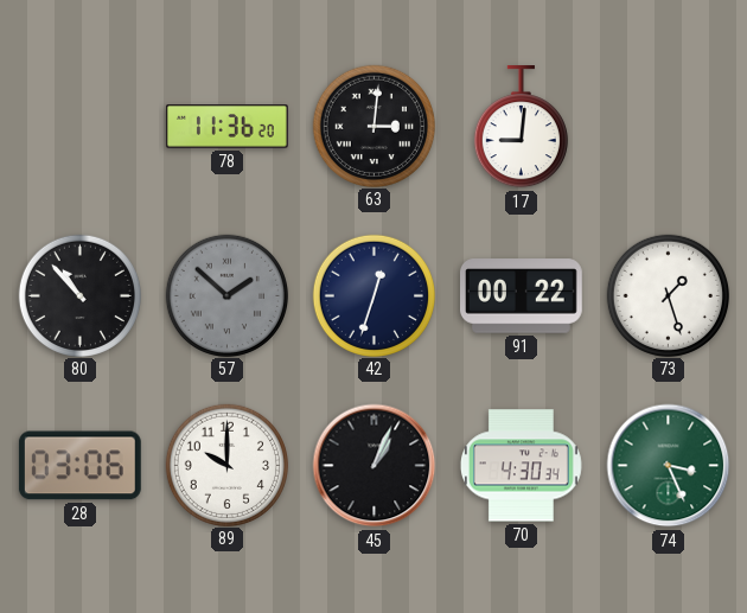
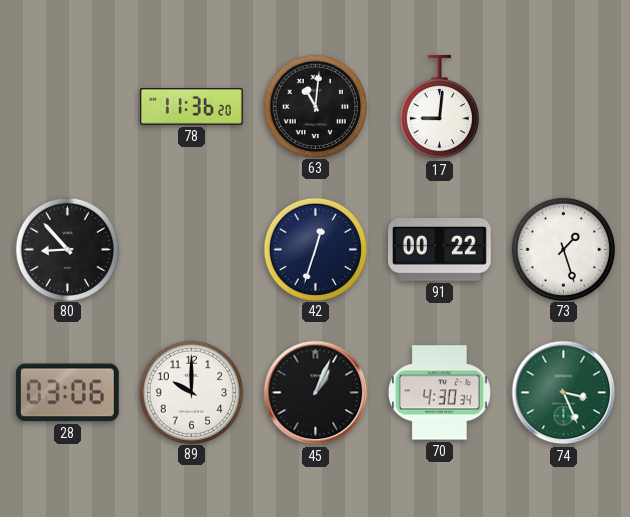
63: 3:01 -> 11:01
80: 10:53 -> 8:53
57: 1:52 -> none
